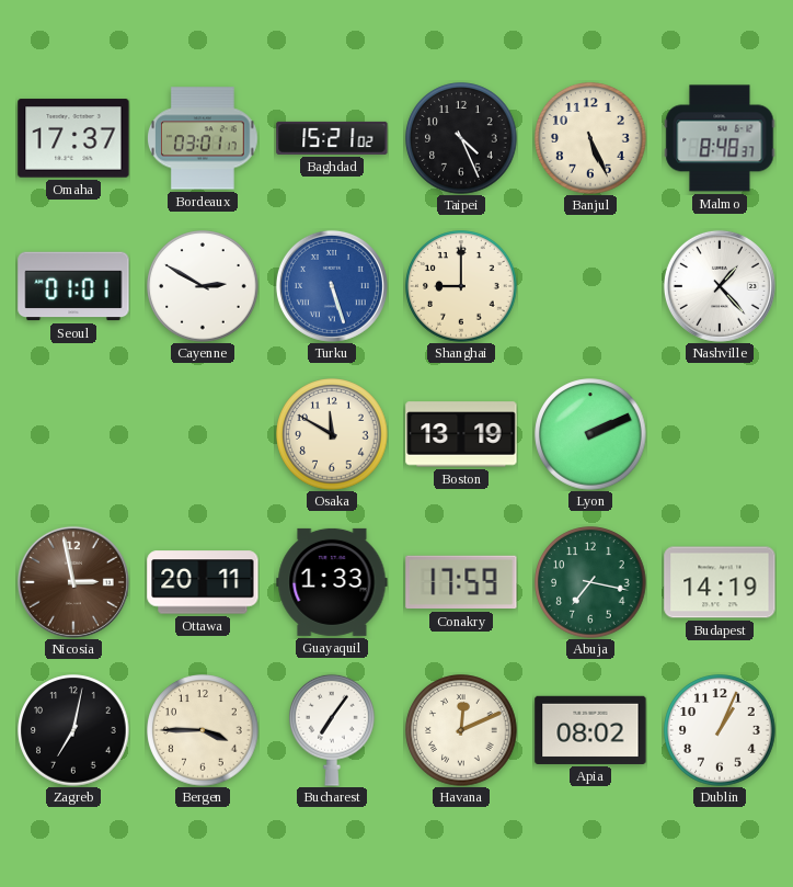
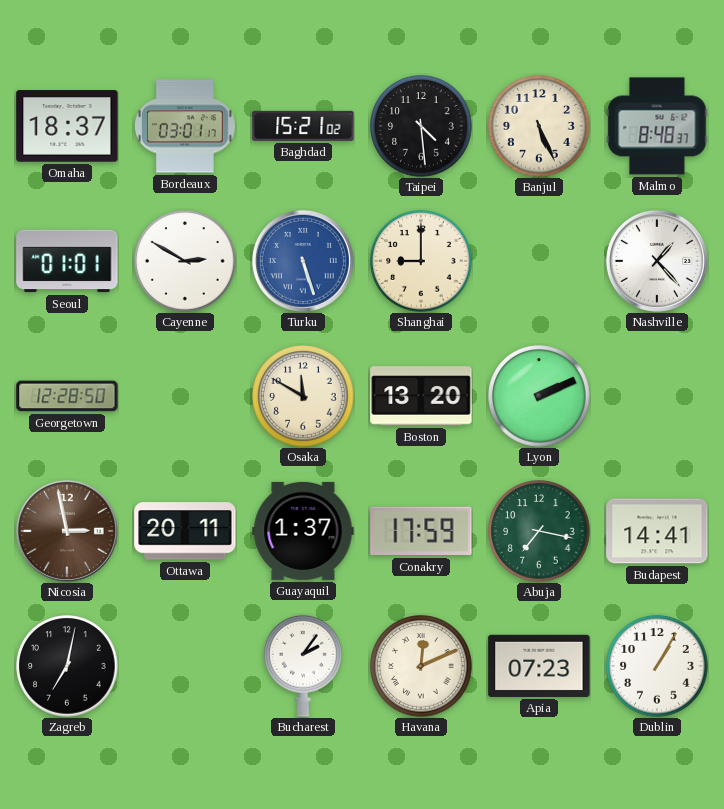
Omaha: 17:37 -> 18:37
Taipei: 4:26 -> 4:29
Georgetown: none -> 12:28
Boston: 13:19 -> 13:20
Guayaquil: 1:33 -> 1:37
Budapest: 14:19 -> 14:41
Bergen: 3:45 -> none
Bucharest: 7:06 -> 2:06
Apia: 08:02 -> 07:23
Dublin: 1:04 -> 1:05
